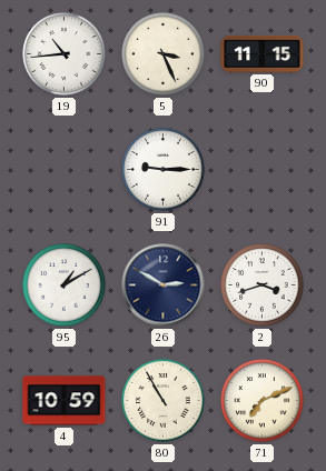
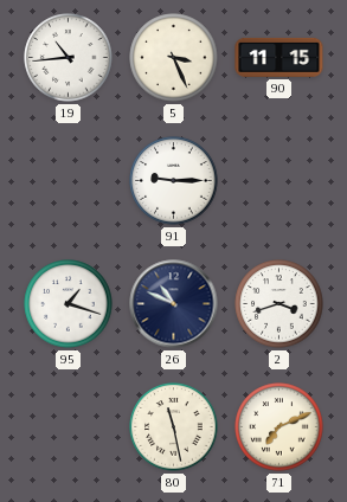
95: 1:10 -> 1:18
26: 2:50 -> 10:49
4: 10:59 -> none
80: 10:55 -> 11:28
